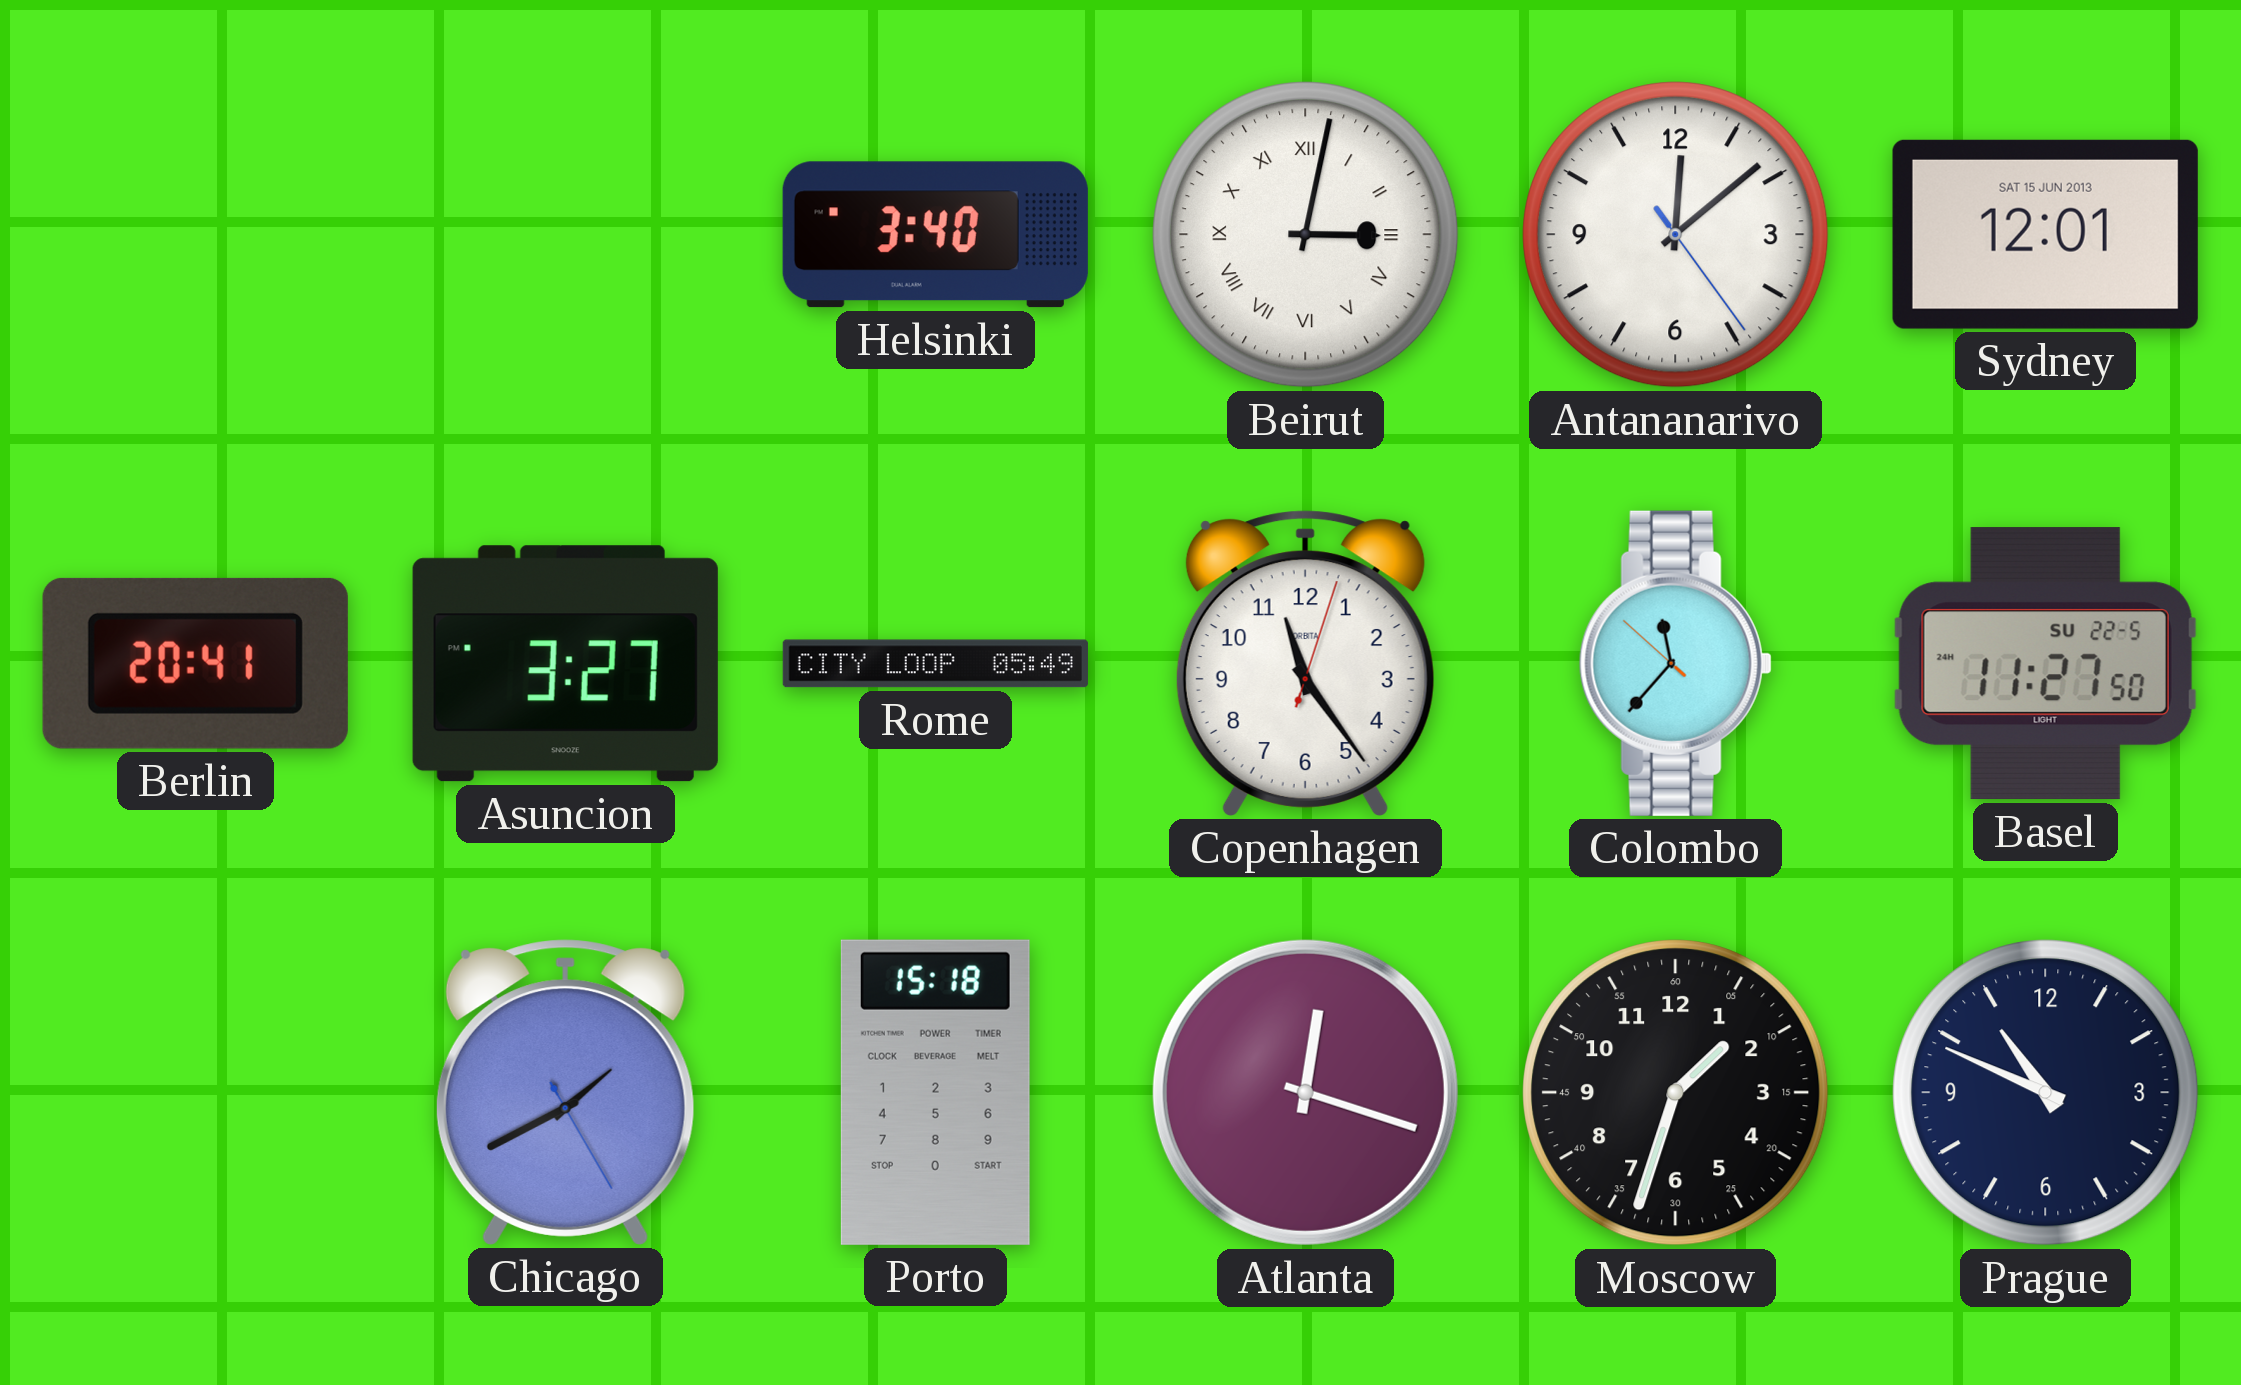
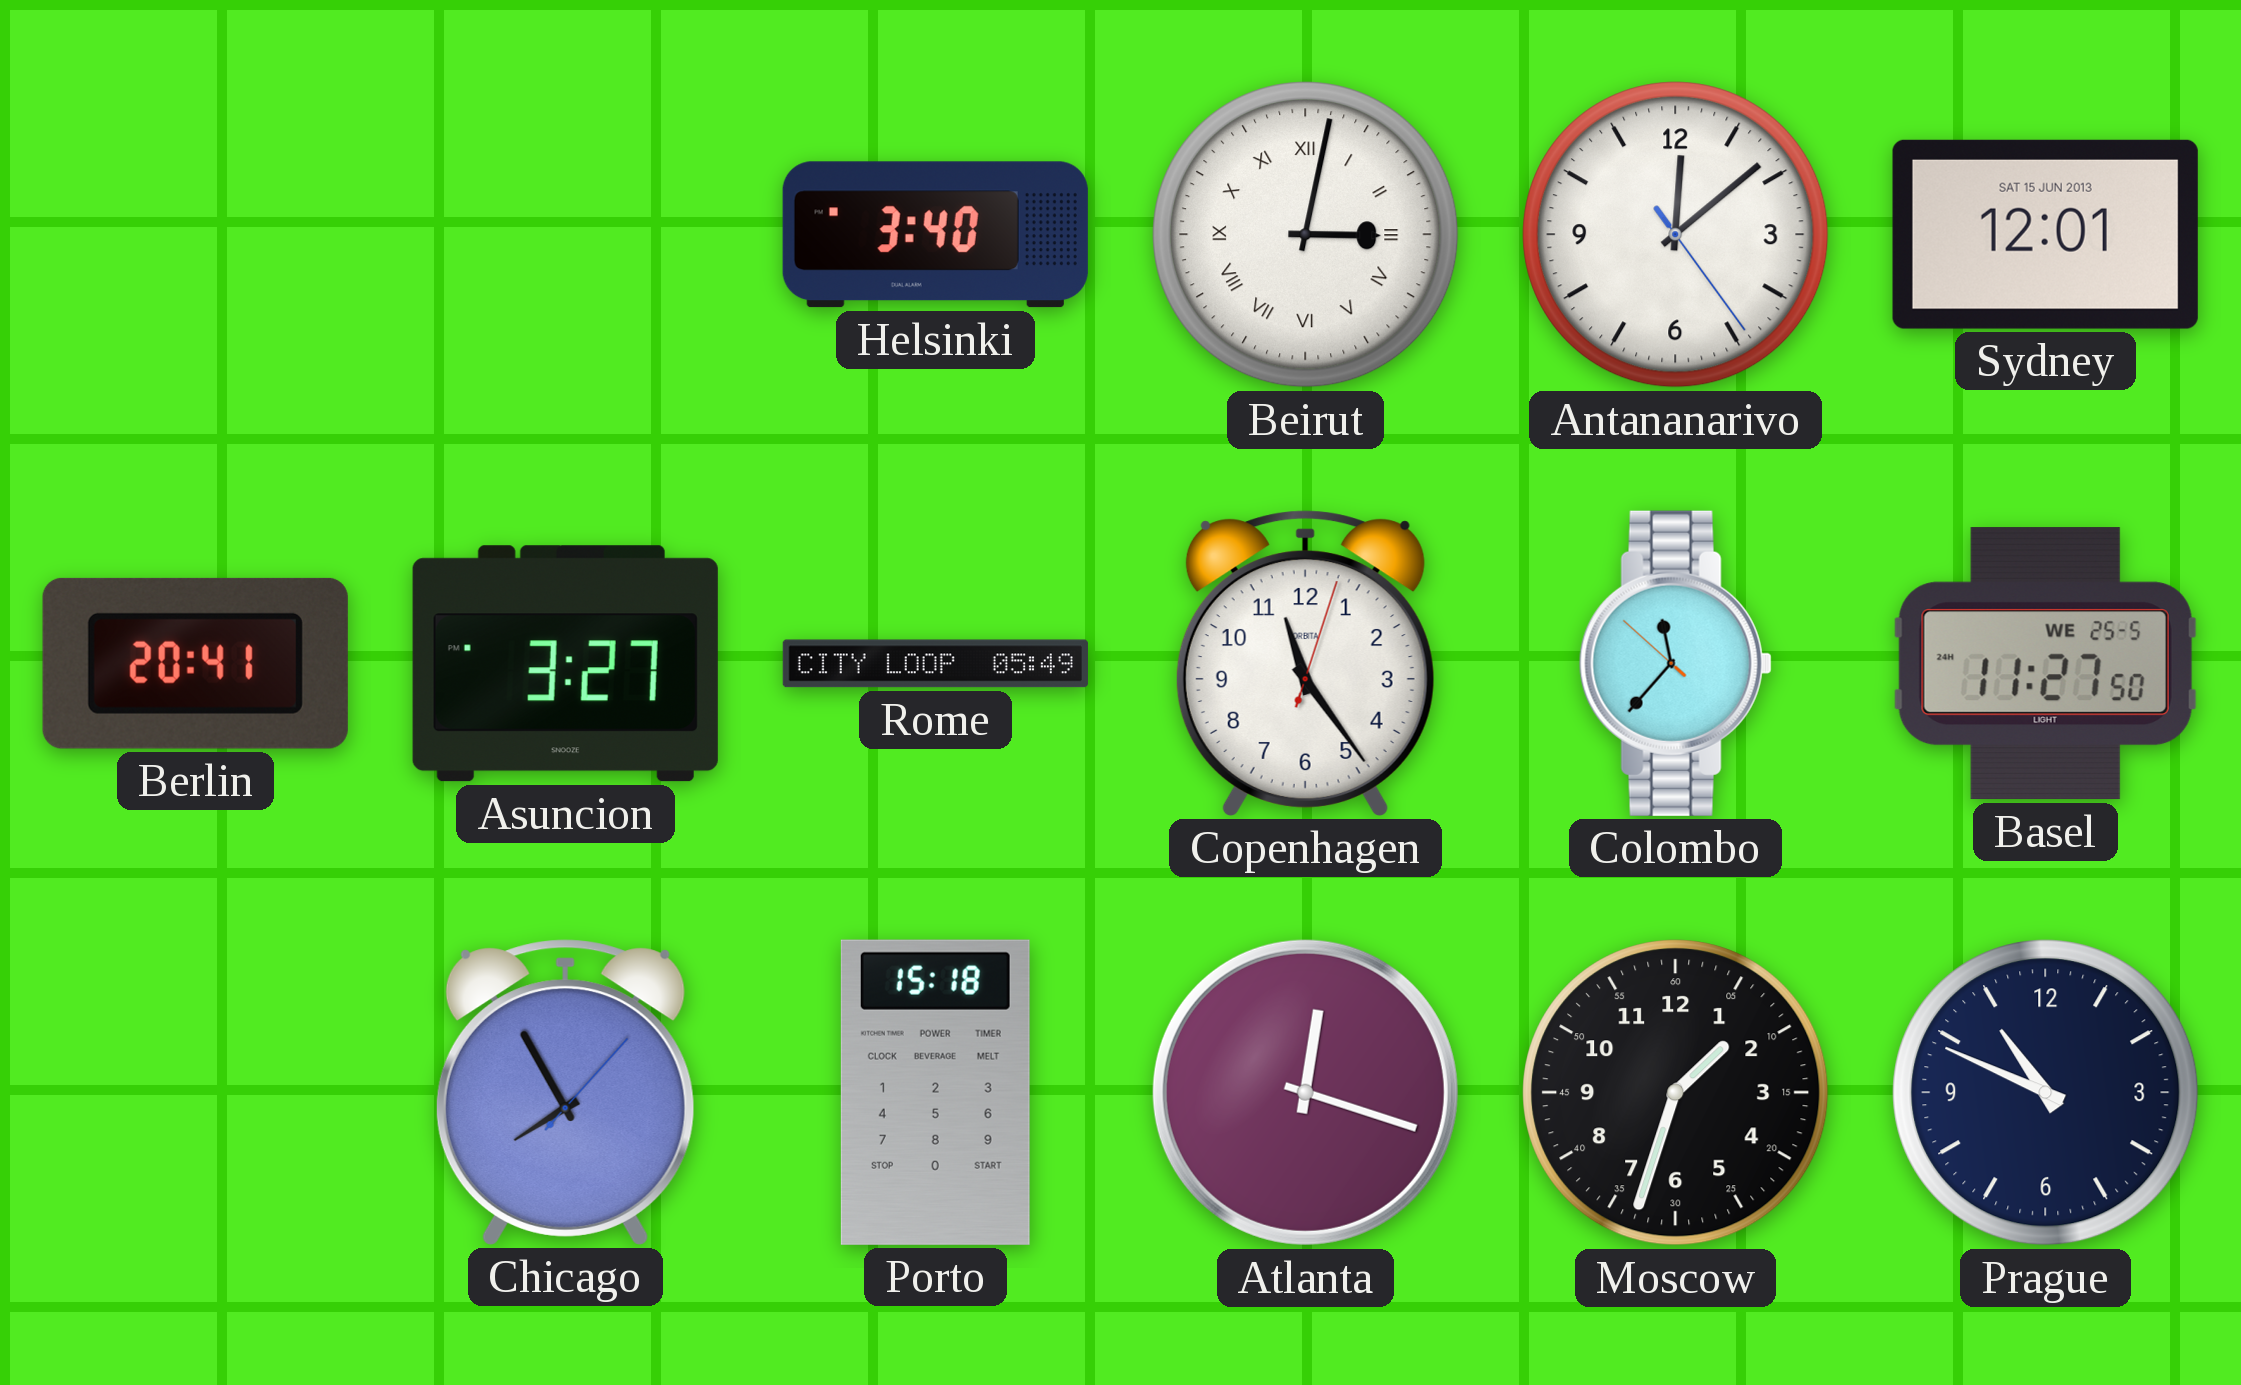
Basel date: SU 22-5 -> WE 25-5
Chicago: 1:40 -> 7:55
